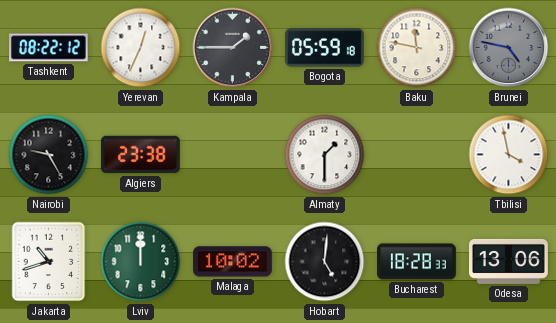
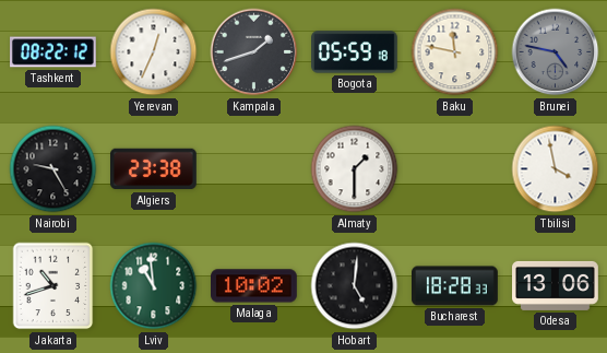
Kampala: 1:45 -> 1:42
Lviv: 12:00 -> 10:59
